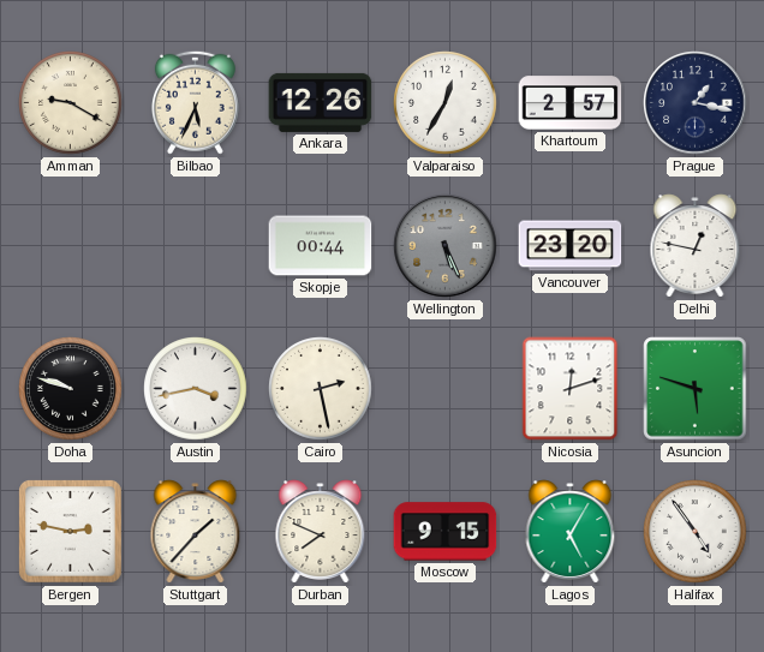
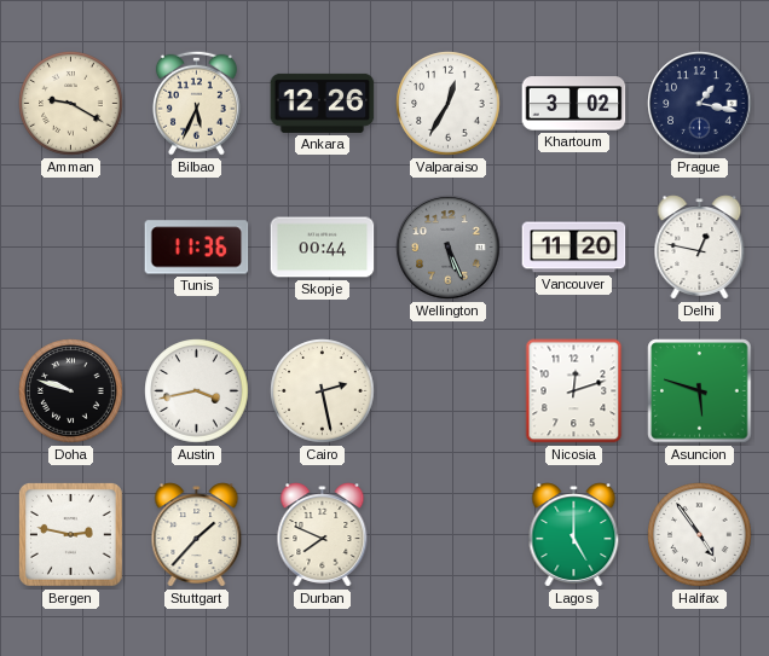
Khartoum: 2:57 -> 3:02
Tunis: none -> 11:36
Vancouver: 23:20 -> 11:20
Moscow: 9:15 -> none
Lagos: 5:05 -> 5:00
